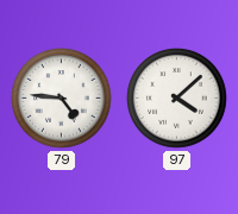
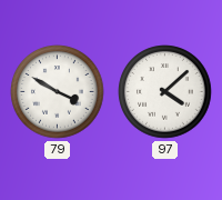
79: 4:46 -> 3:50
